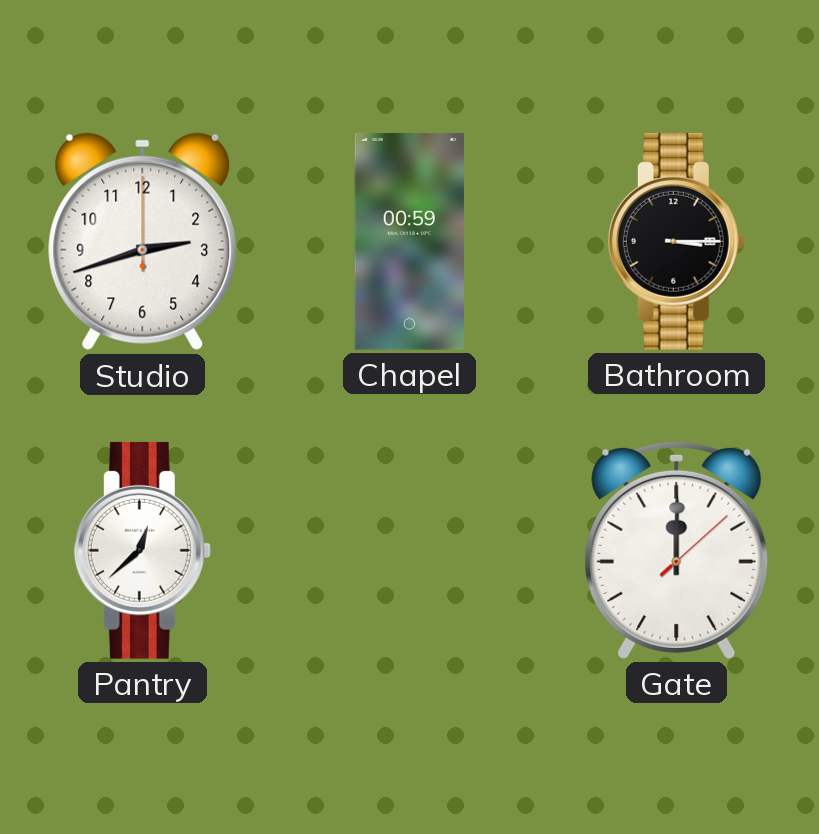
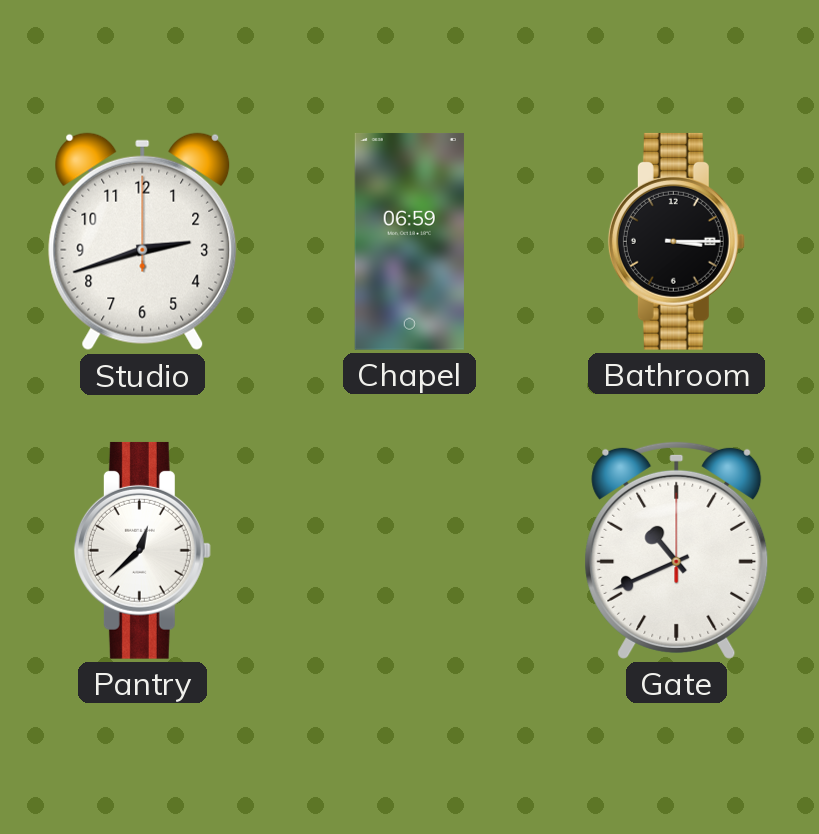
Chapel: 00:59 -> 06:59
Gate: 12:00 -> 10:41
